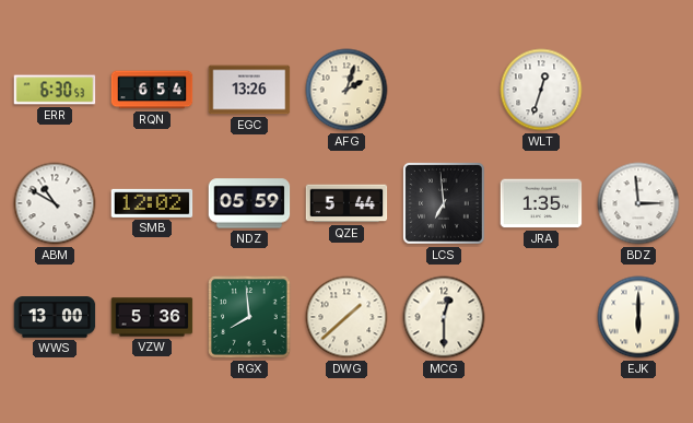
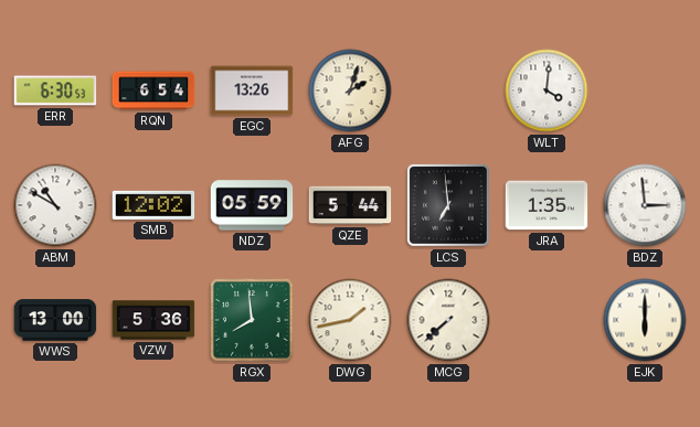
WLT: 12:33 -> 4:01
DWG: 1:38 -> 1:43
MCG: 12:30 -> 7:38
